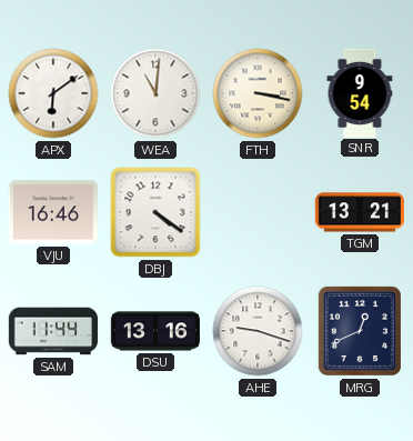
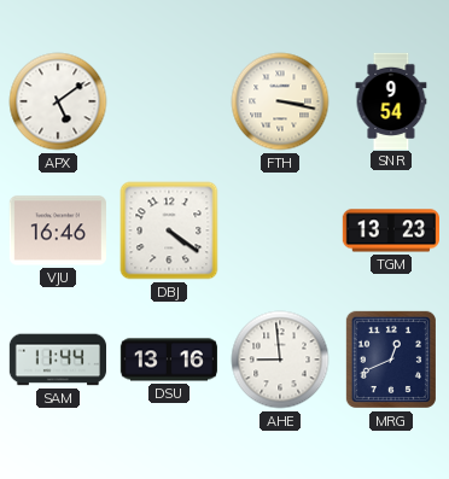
APX: 6:09 -> 5:09
WEA: 11:01 -> none
TGM: 13:21 -> 13:23
AHE: 9:18 -> 8:59
